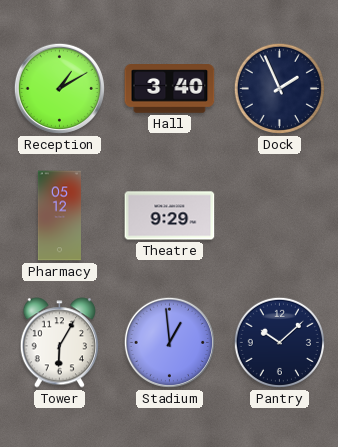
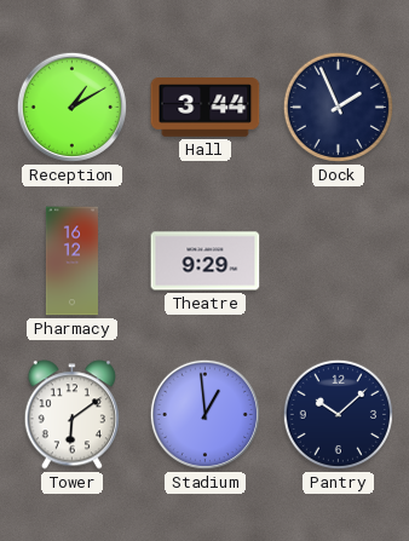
Hall: 3:40 -> 3:44
Pharmacy: 05:12 -> 16:12
Tower: 6:05 -> 6:09
